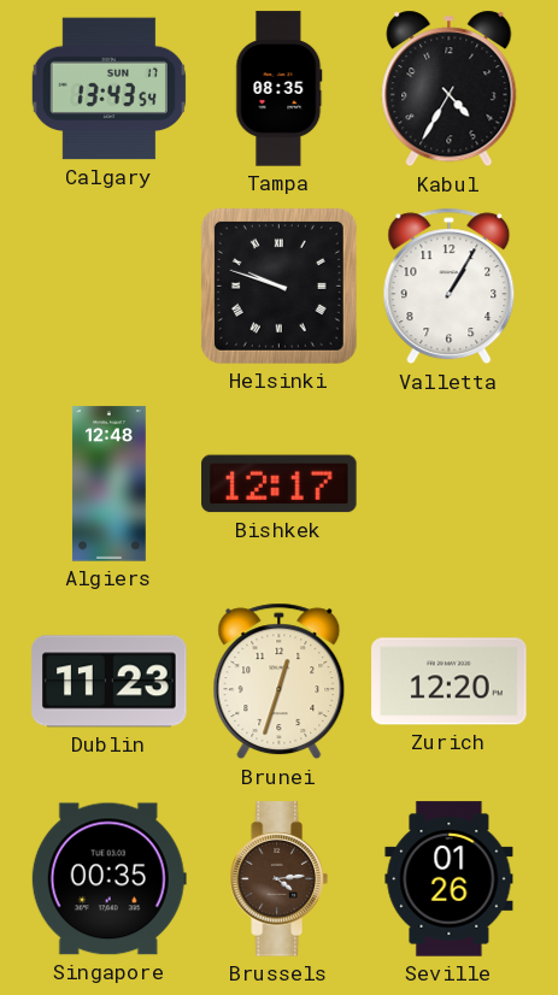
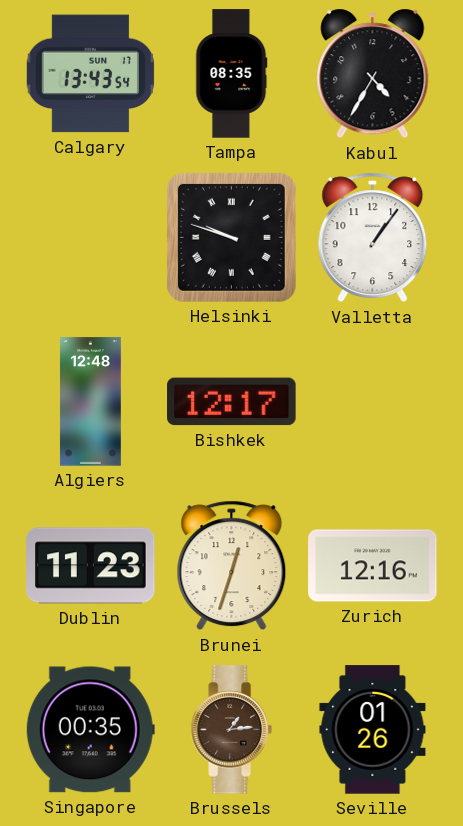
Valletta: 1:05 -> 1:06
Zurich: 12:20 -> 12:16
Brussels: 4:14 -> 1:14
